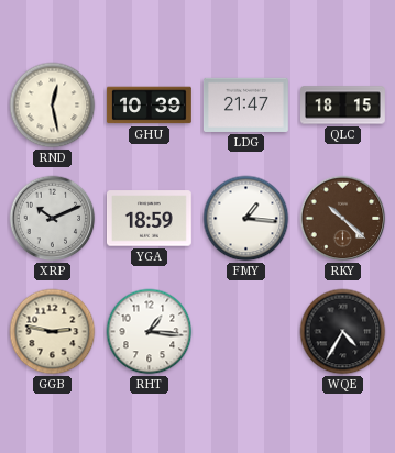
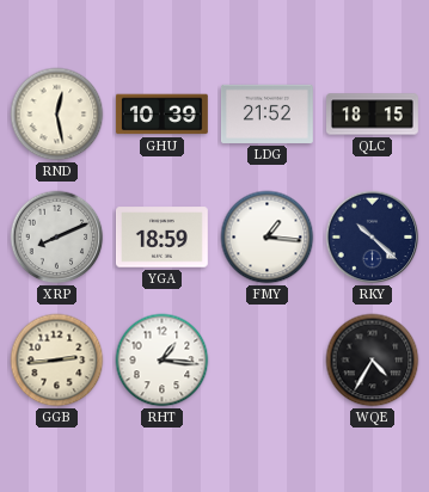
LDG: 21:47 -> 21:52
XRP: 10:11 -> 8:11
RKY dial: brown -> navy
GGB: 2:47 -> 2:44
